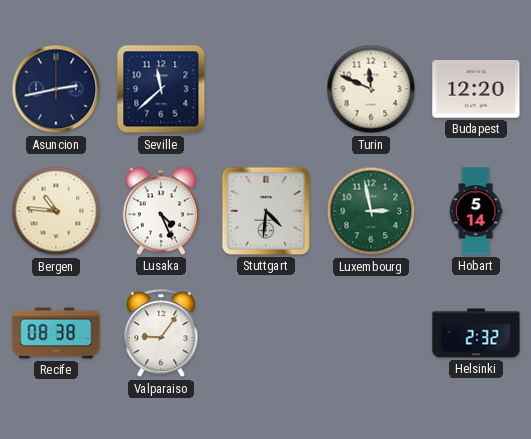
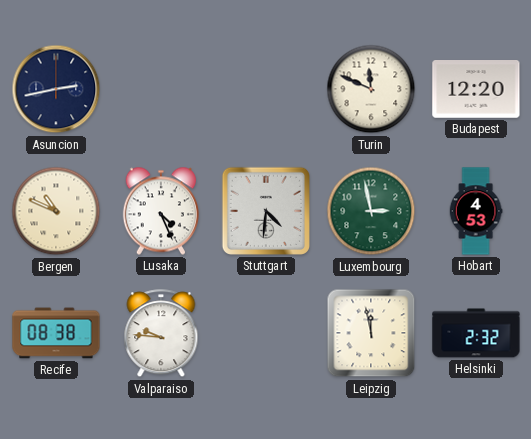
Seville: 11:38 -> none
Bergen: 10:46 -> 10:49
Hobart: 5:14 -> 4:53
Valparaiso: 9:06 -> 9:46
Leipzig: none -> 11:58
